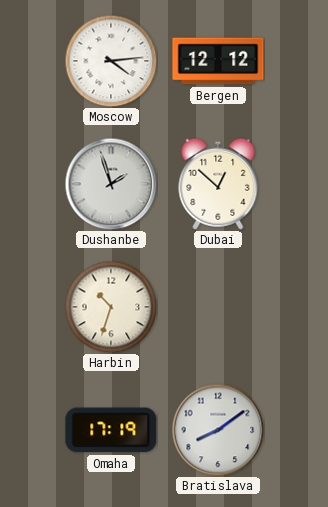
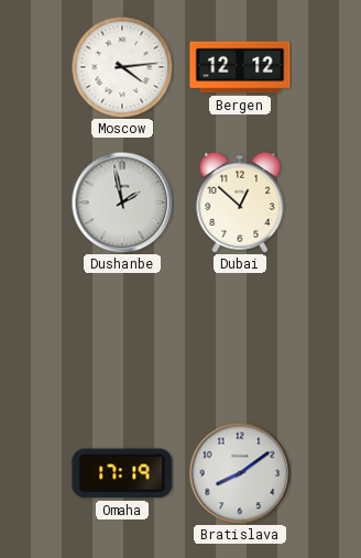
Dushanbe: 1:57 -> 1:58
Harbin: 10:33 -> none
